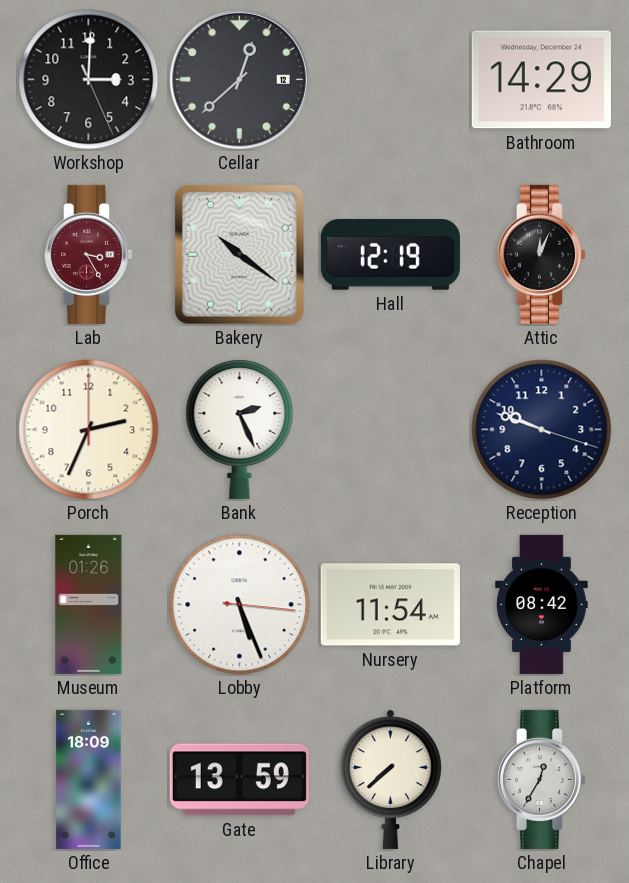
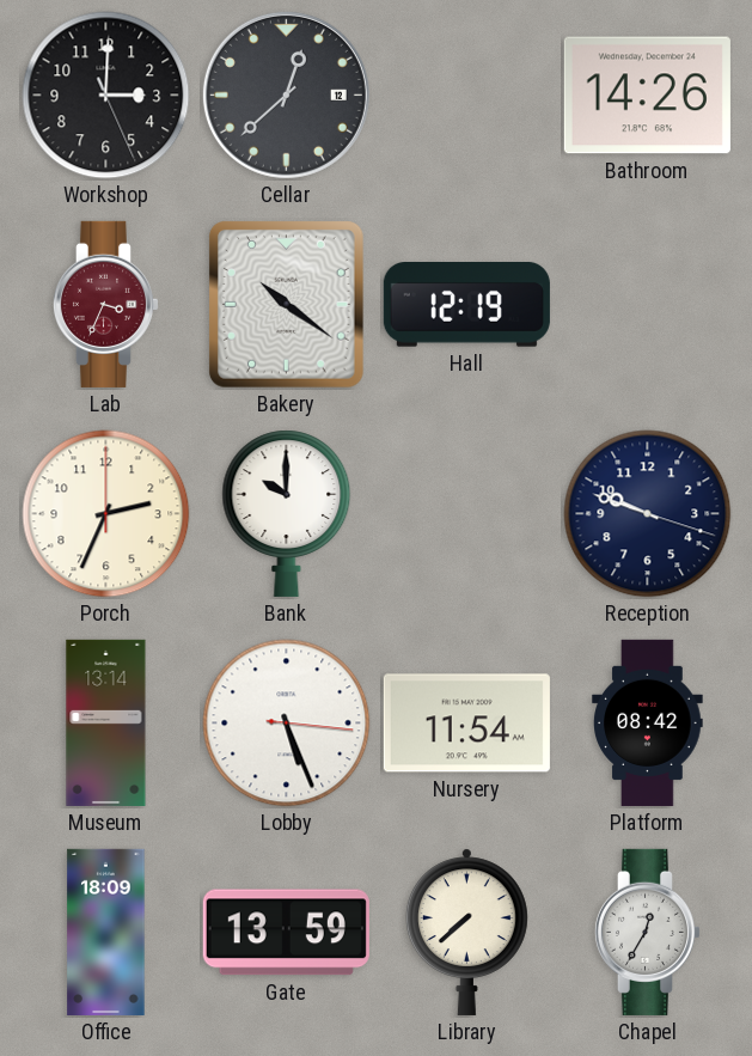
Bathroom: 14:29 -> 14:26
Lab: 3:25 -> 3:34
Attic: 12:04 -> none
Bank: 2:26 -> 10:00
Museum: 01:26 -> 13:14
